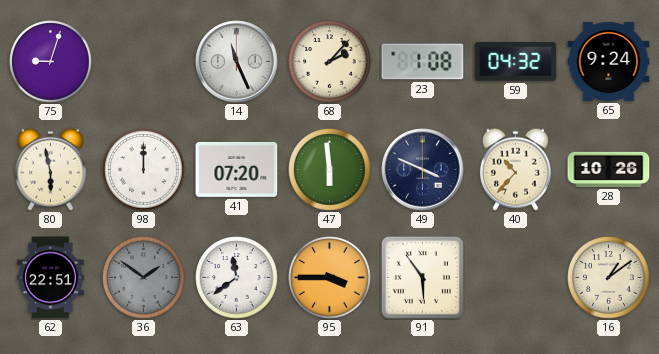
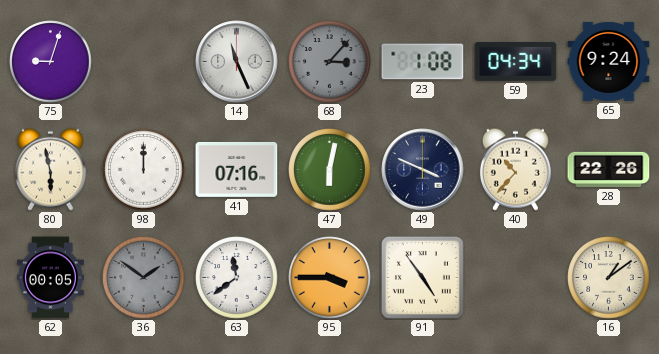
68: 2:07 -> 3:07
68 dial: cream -> grey
59: 04:32 -> 04:34
41: 07:20 -> 07:16
47: 5:59 -> 6:02
28: 10:26 -> 22:26
62: 22:51 -> 00:05
91: 5:54 -> 4:54
